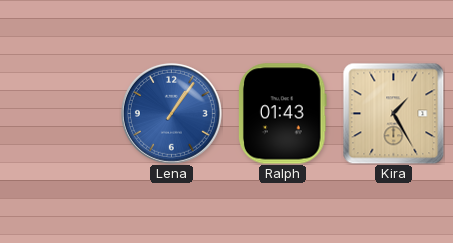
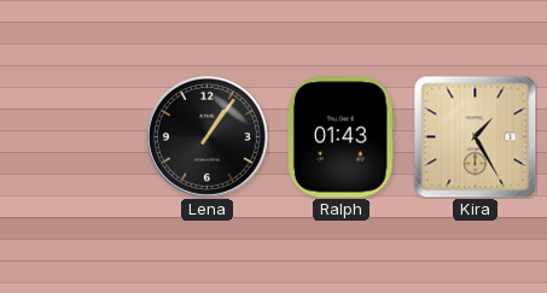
Lena dial: blue -> black
